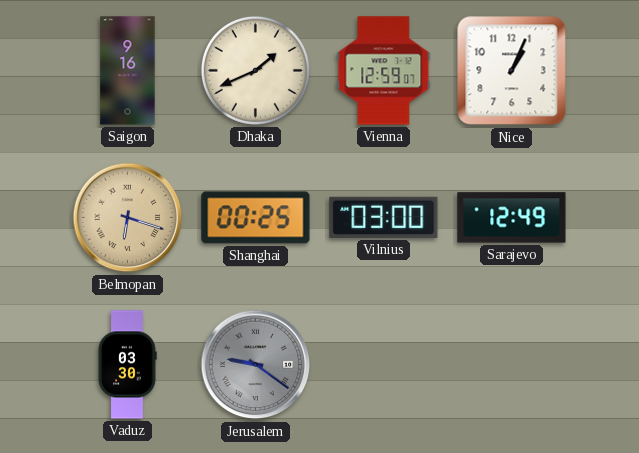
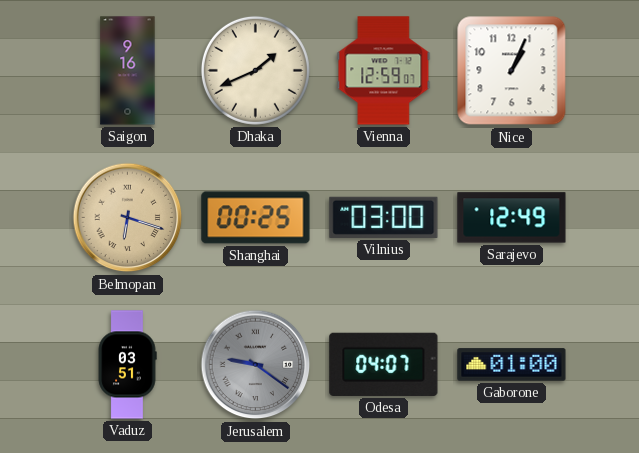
Vaduz: 03:30 -> 03:51
Odesa: none -> 04:07
Gaborone: none -> 01:00
